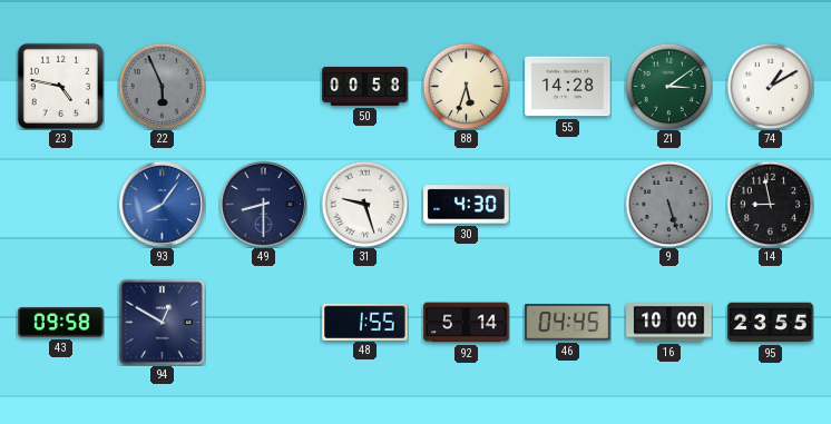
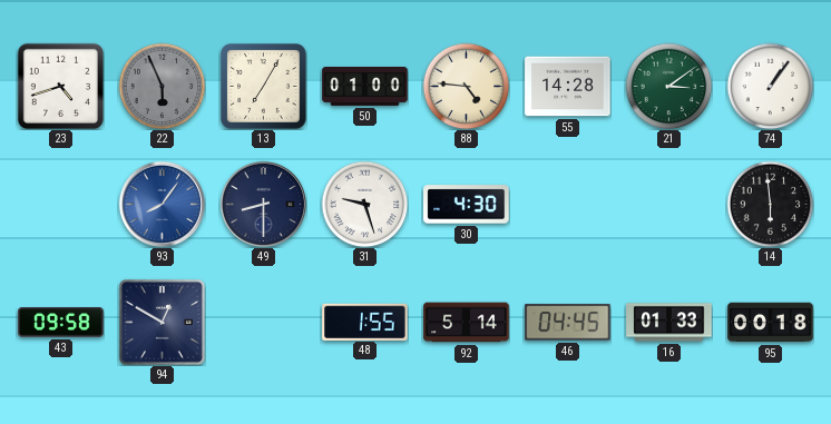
23: 4:47 -> 4:42
13: none -> 7:05
50: 00:58 -> 01:00
88: 5:33 -> 4:46
74: 1:10 -> 1:06
9: 5:27 -> none
14: 8:58 -> 5:59
16: 10:00 -> 01:33
95: 23:55 -> 00:18
